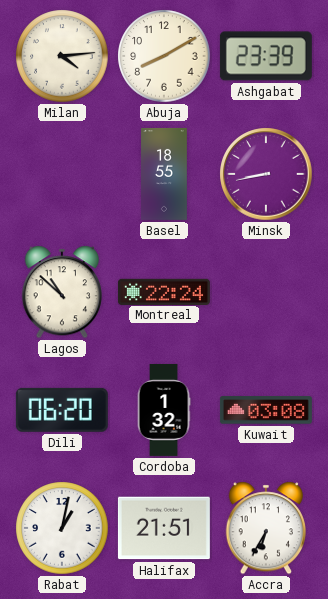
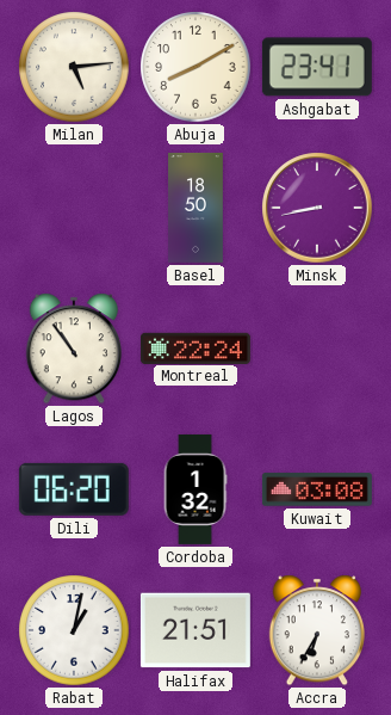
Milan: 4:14 -> 5:14
Ashgabat: 23:39 -> 23:41
Basel: 18:55 -> 18:50
Lagos: 10:52 -> 10:54
